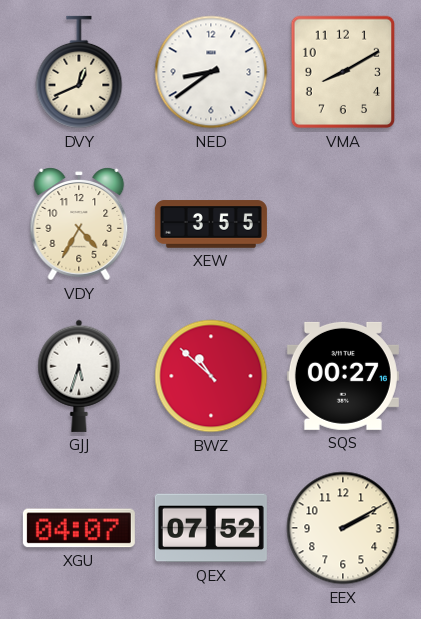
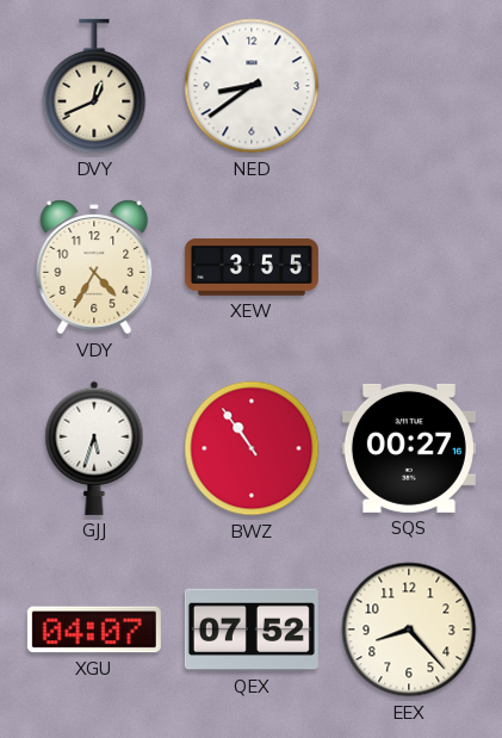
VMA: 8:10 -> none
BWZ: 10:52 -> 10:54
EEX: 2:10 -> 8:23
